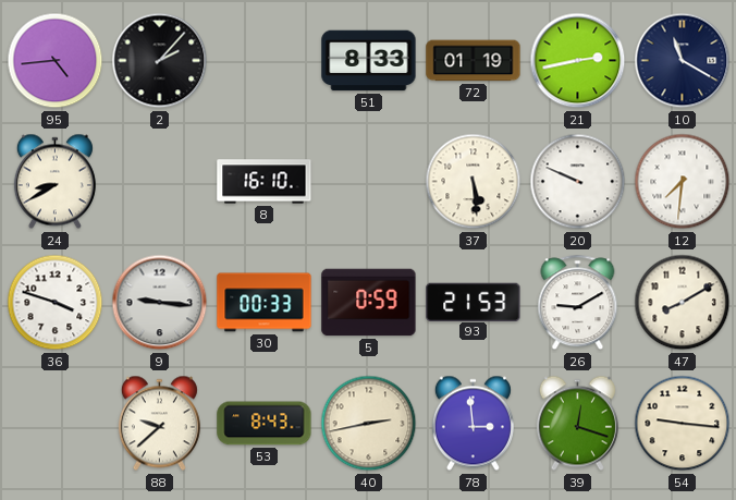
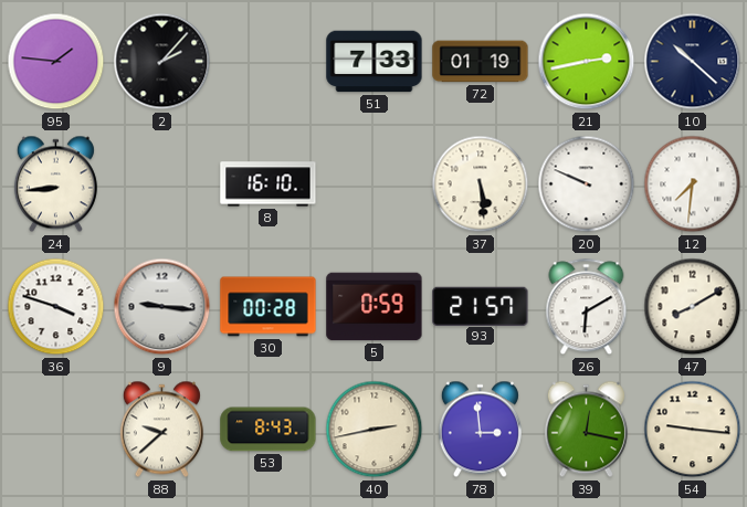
95: 4:44 -> 1:46
51: 8:33 -> 7:33
10: 11:20 -> 10:22
24: 8:40 -> 8:44
30: 00:33 -> 00:28
93: 21:53 -> 21:57
26: 9:10 -> 6:10
39: 12:18 -> 12:17
